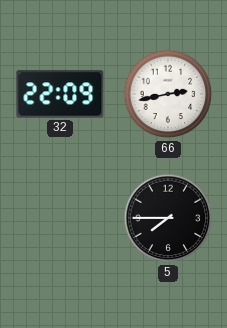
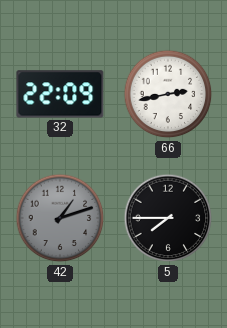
42: none -> 1:12
